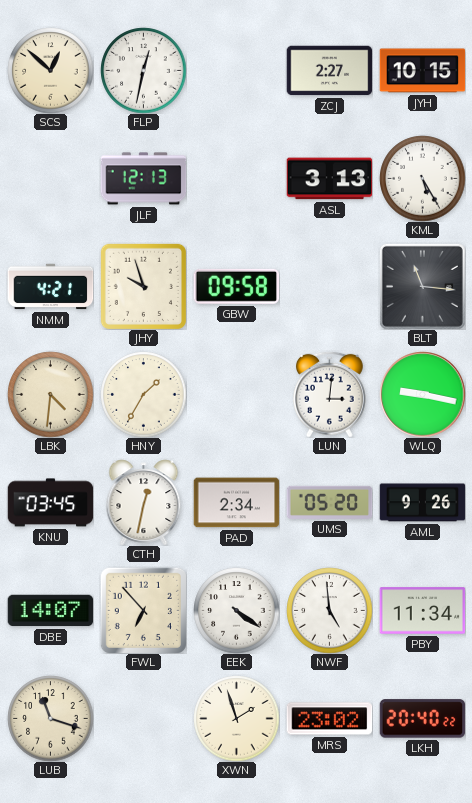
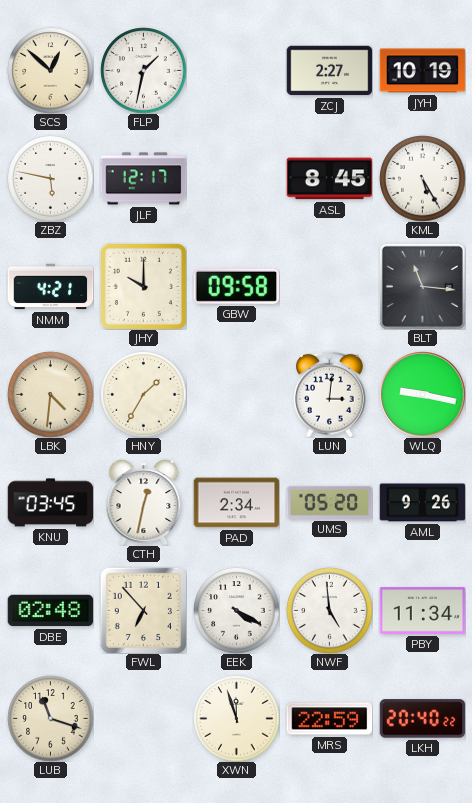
FLP: 12:32 -> 1:32
JYH: 10:15 -> 10:19
ZBZ: none -> 5:47
JLF: 12:13 -> 12:17
ASL: 3:13 -> 8:45
JHY: 9:57 -> 10:00
DBE: 14:07 -> 02:48
EEK: 4:21 -> 4:20
XWN: 1:57 -> 11:57
MRS: 23:02 -> 22:59
